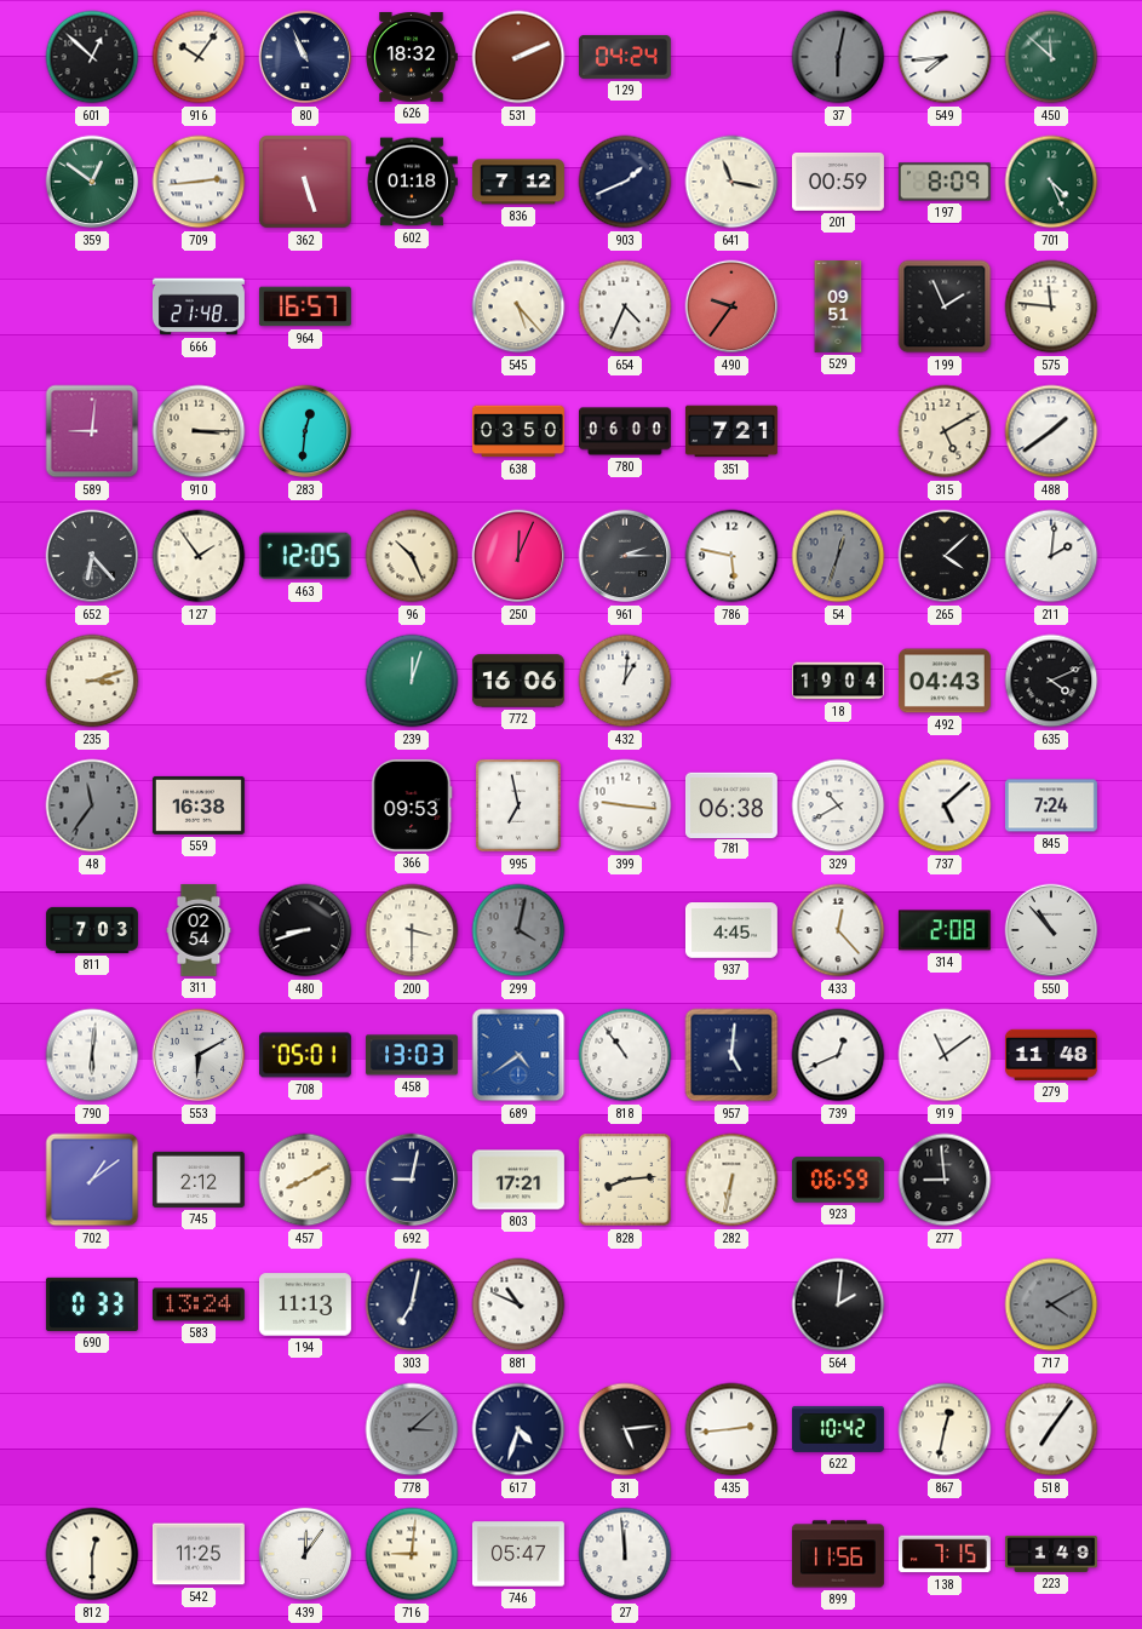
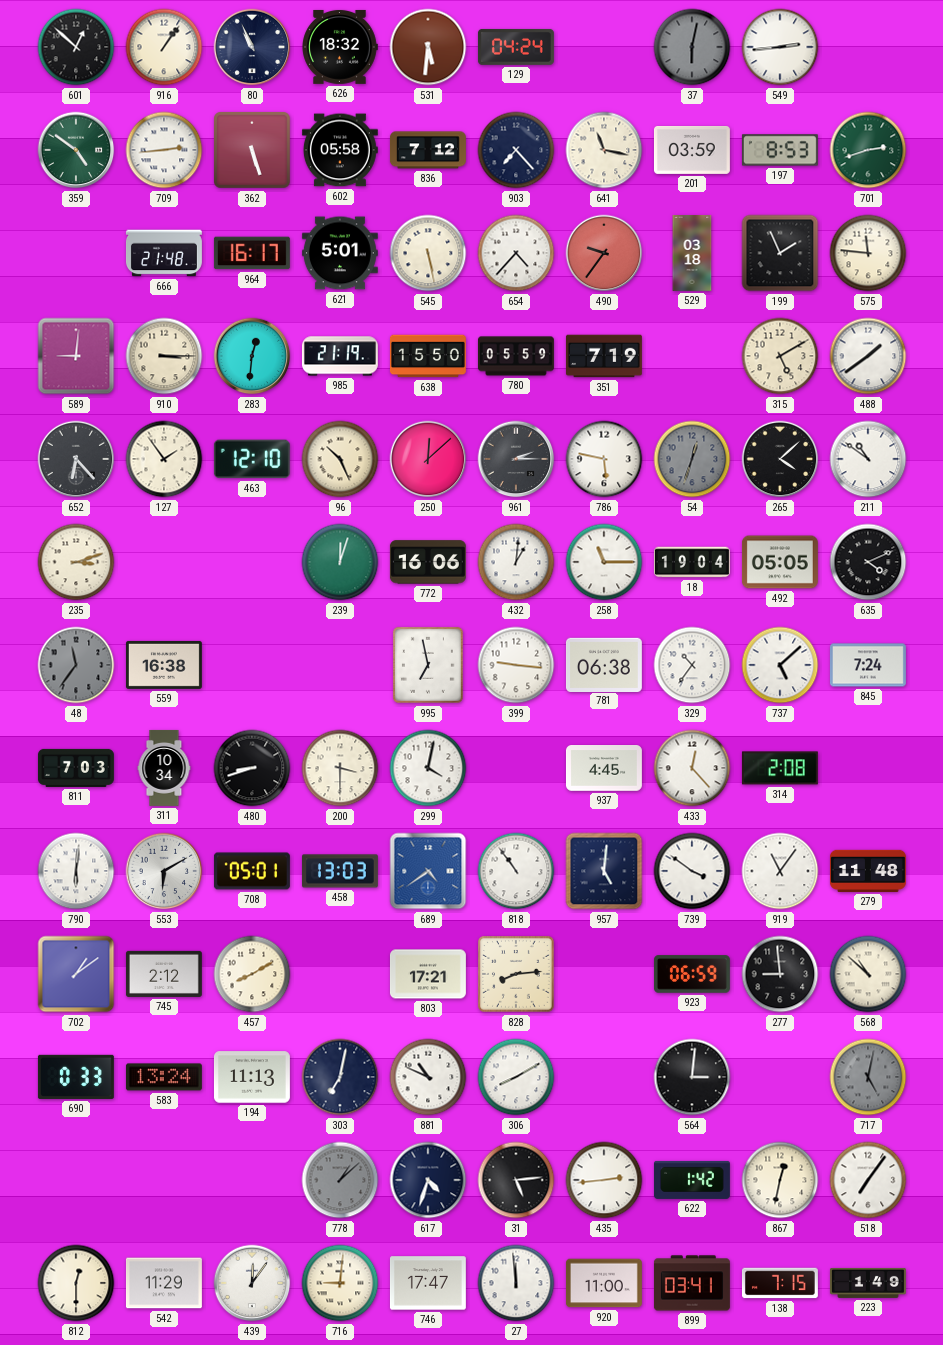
916: 10:06 -> 1:06
531: 2:11 -> 5:31
549: 7:44 -> 2:44
450: 11:52 -> none
359: 12:51 -> 4:51
602: 01:18 -> 05:58
903: 1:41 -> 7:23
201: 00:59 -> 03:59
197: 8:09 -> 8:53
701: 4:26 -> 2:42
964: 16:57 -> 16:17
621: none -> 5:01
545: 5:23 -> 5:28
654: 4:34 -> 4:37
529: 09:51 -> 03:18
985: none -> 21:19
638: 03:50 -> 15:50
780: 06:00 -> 05:59
351: 7:21 -> 7:19
463: 12:05 -> 12:10
250: 12:04 -> 12:08
211: 2:01 -> 10:51
258: none -> 11:15
492: 04:43 -> 05:05
366: 09:53 -> none
329: 10:40 -> 10:36
311: 02:54 -> 10:34
299 dial: grey -> white
550: 10:53 -> none
739: 12:41 -> 3:51
919: 11:09 -> 11:06
692: 9:02 -> none
282: 6:32 -> none
568: none -> 10:52
306: none -> 8:10
564: 2:01 -> 3:01
717: 4:10 -> 5:02
778: 3:08 -> 1:08
622: 10:42 -> 1:42
542: 11:25 -> 11:29
746: 05:47 -> 17:47
920: none -> 11:00
899: 11:56 -> 03:41
